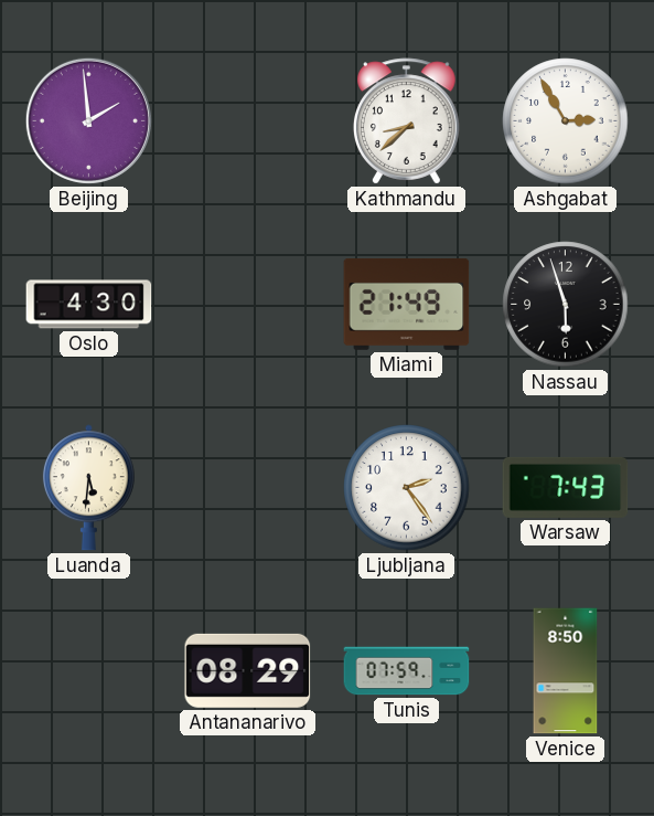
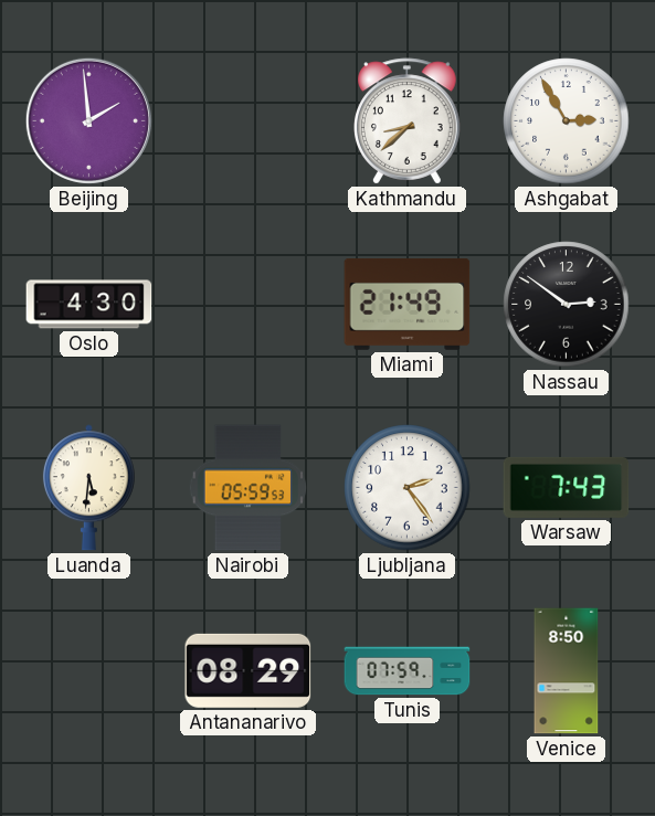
Nassau: 5:57 -> 2:51
Nairobi: none -> 05:59
